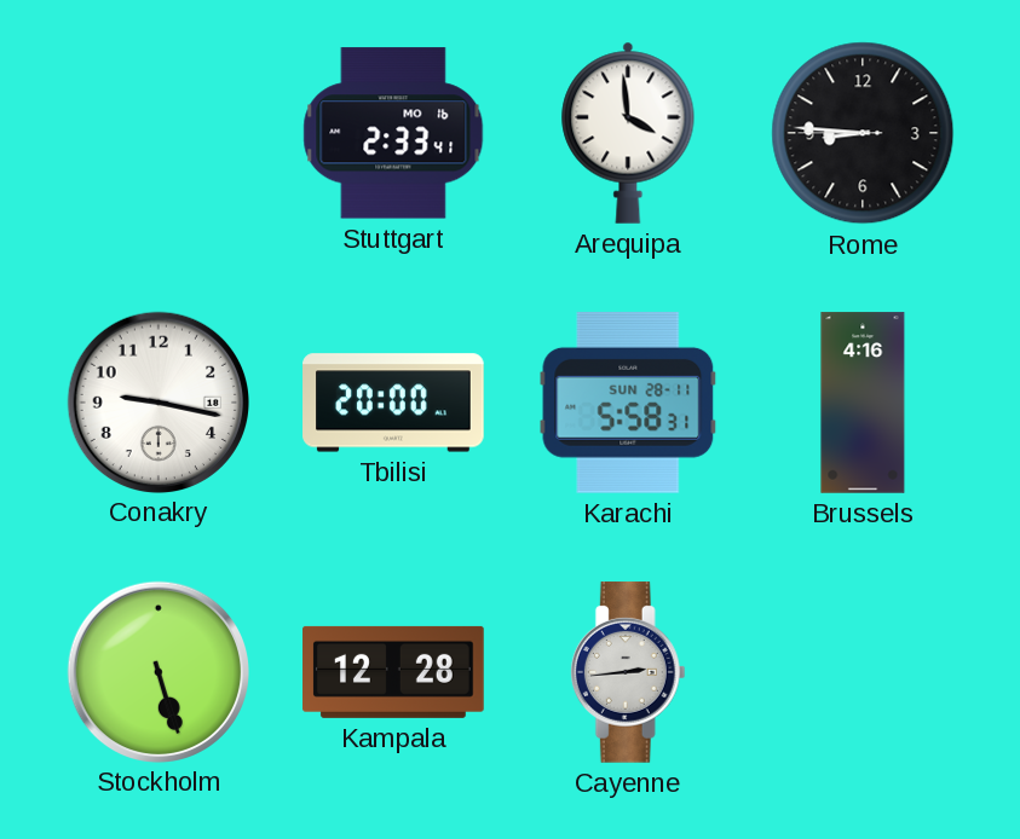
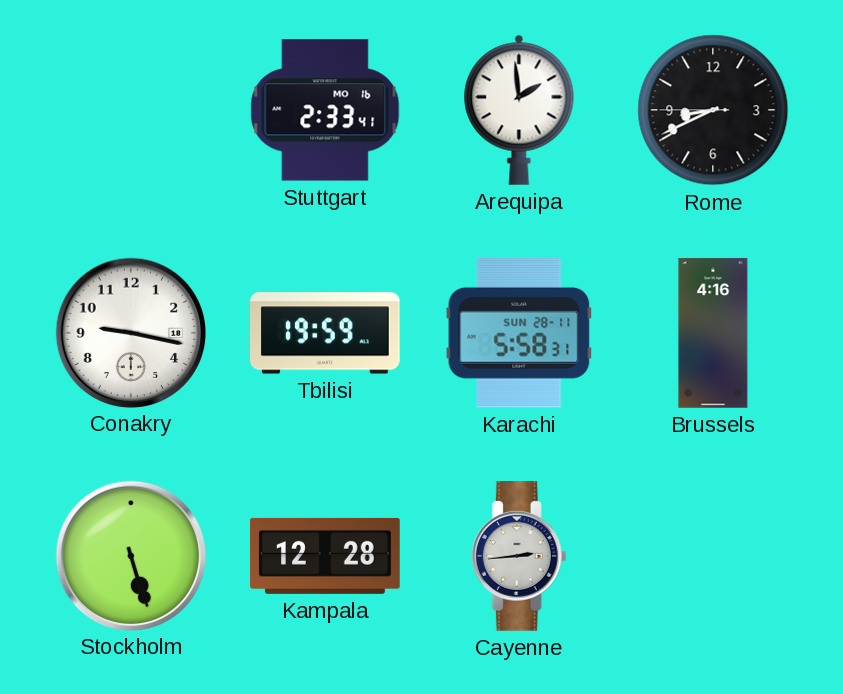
Arequipa: 3:59 -> 1:59
Rome: 8:45 -> 8:40
Tbilisi: 20:00 -> 19:59
